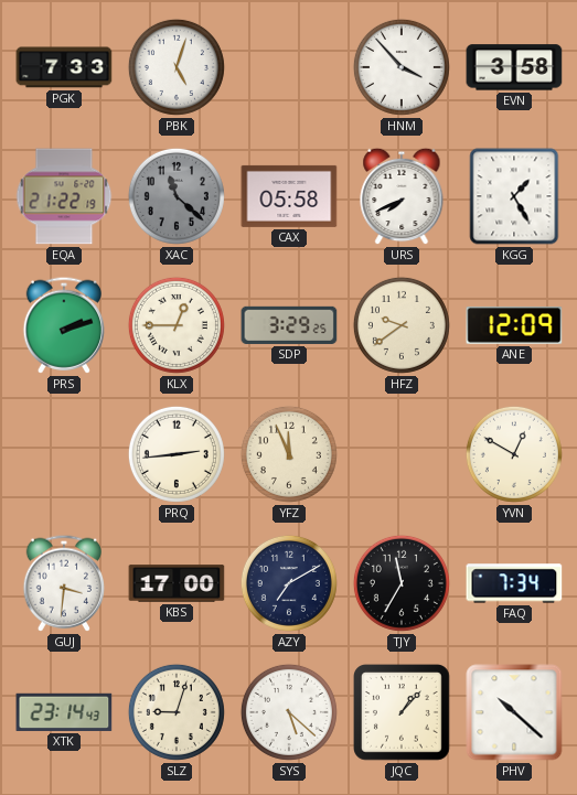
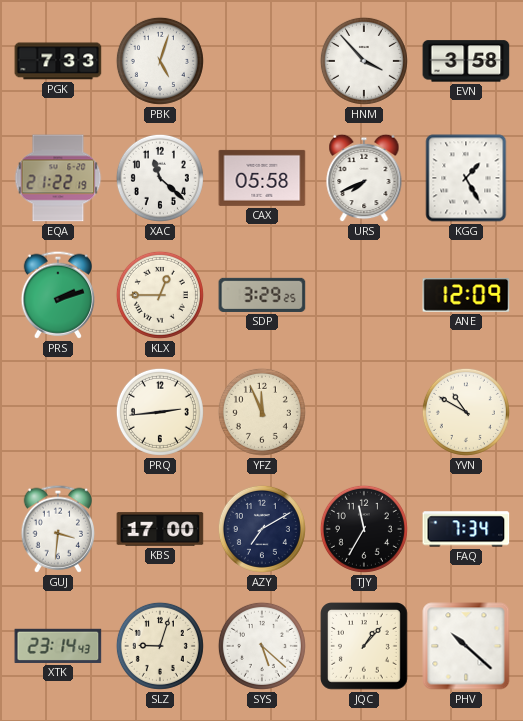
XAC dial: grey -> white
HFZ: 9:39 -> none
YVN: 12:50 -> 10:50
